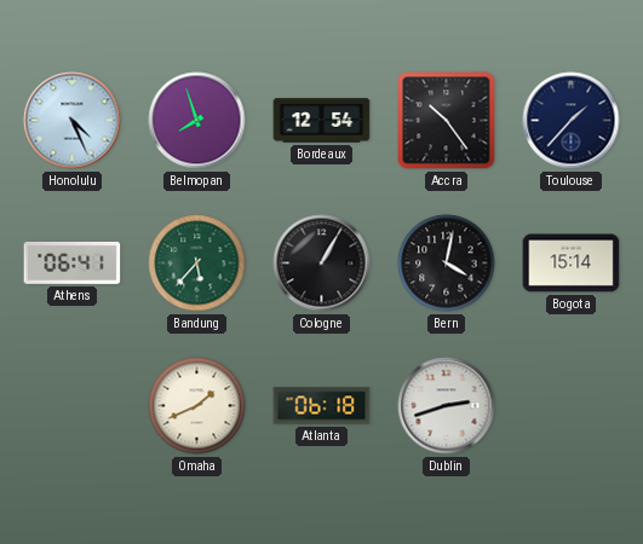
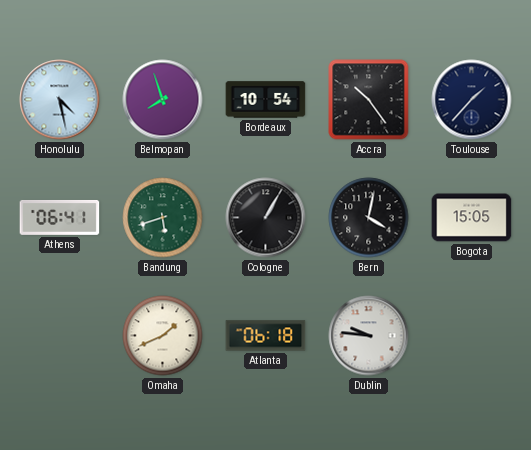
Honolulu: 4:26 -> 4:28
Bordeaux: 12:54 -> 10:54
Bandung: 5:37 -> 5:42
Bogota: 15:14 -> 15:05
Dublin: 2:42 -> 9:46
